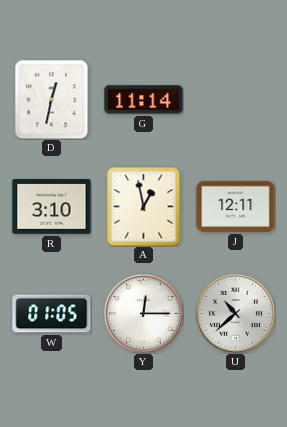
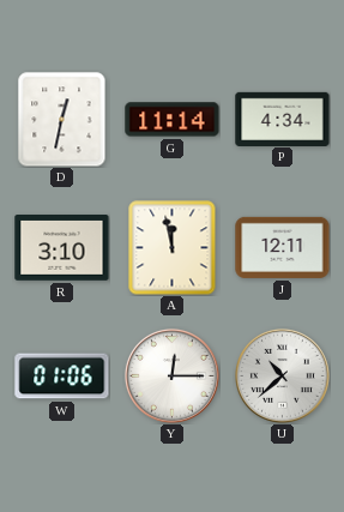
P: none -> 4:34
A: 12:58 -> 11:58
W: 01:05 -> 01:06
